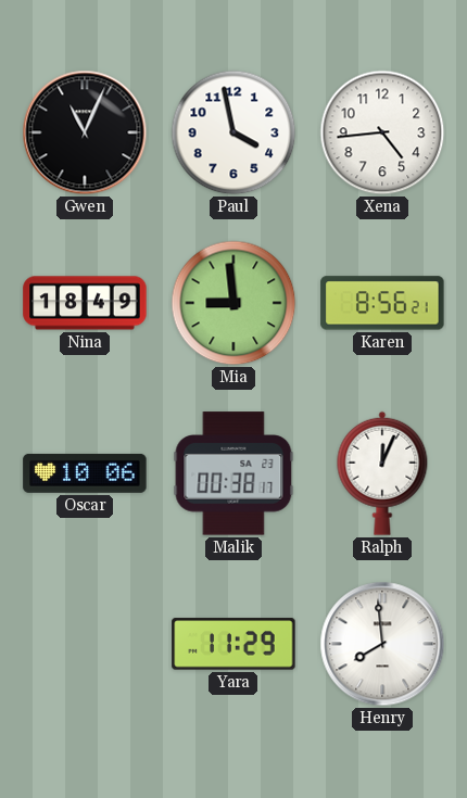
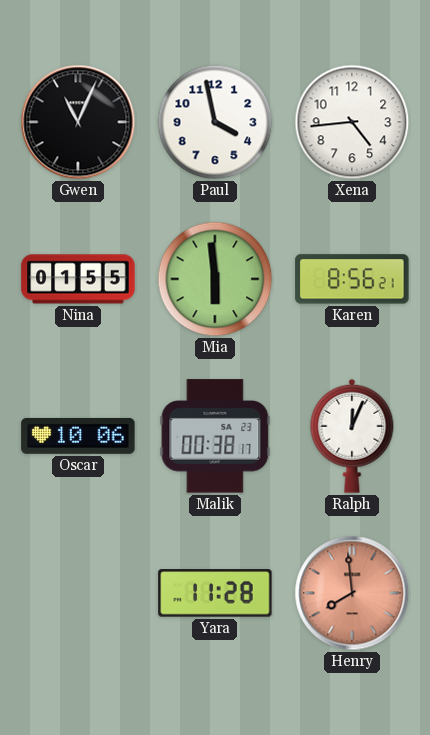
Nina: 18:49 -> 01:55
Mia: 8:59 -> 5:59
Yara: 11:29 -> 11:28
Henry dial: white -> salmon
